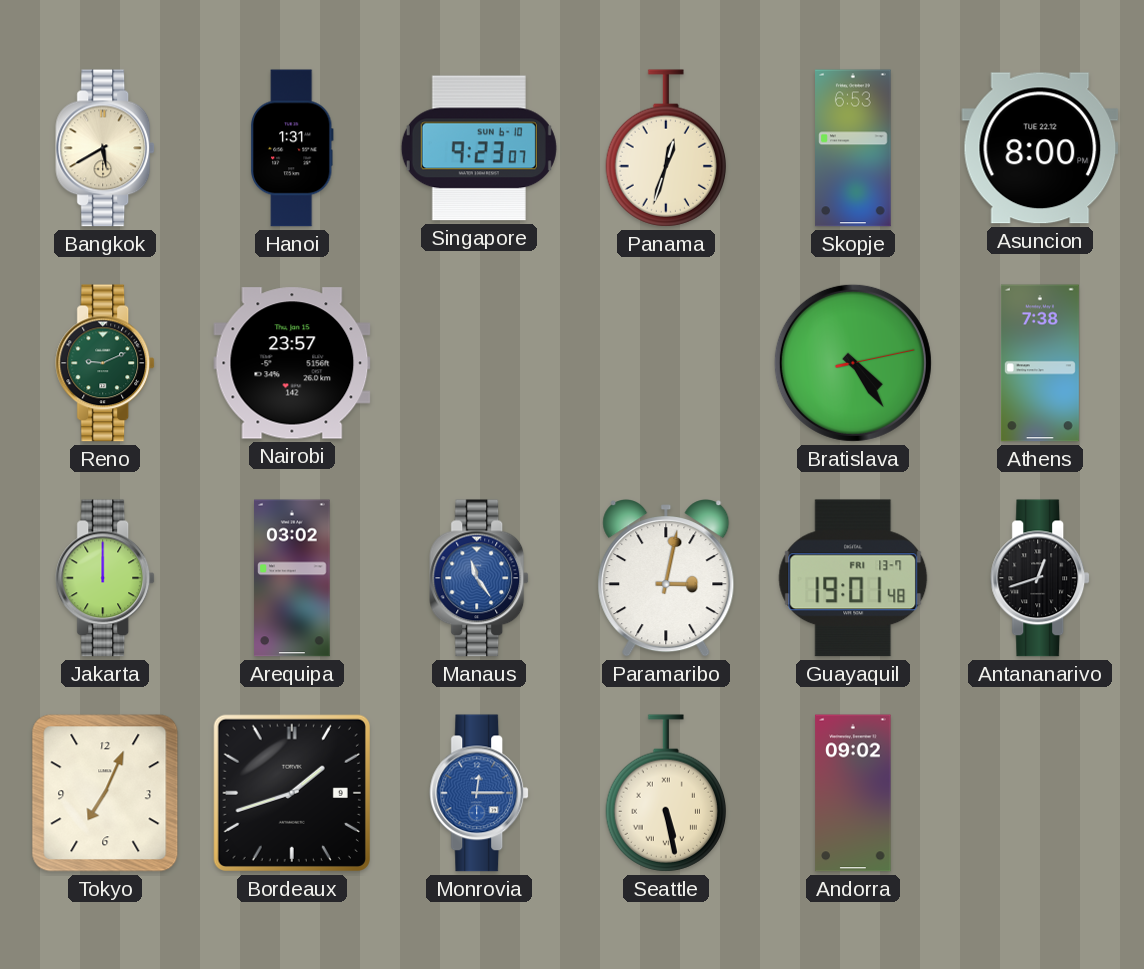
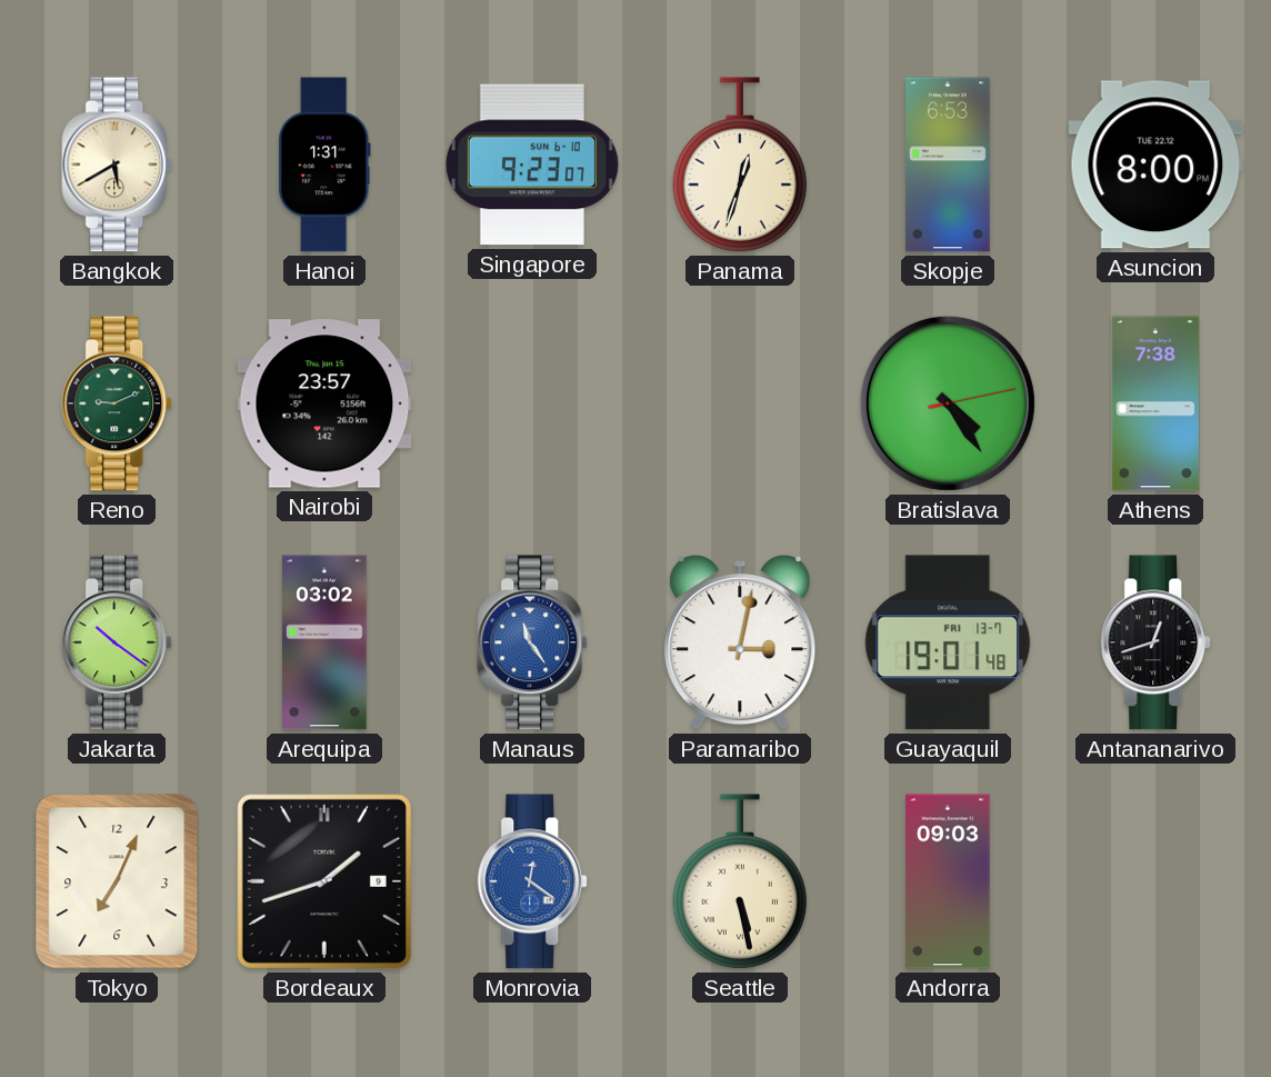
Jakarta: 12:00 -> 10:21
Monrovia: 12:15 -> 12:21
Andorra: 09:02 -> 09:03
